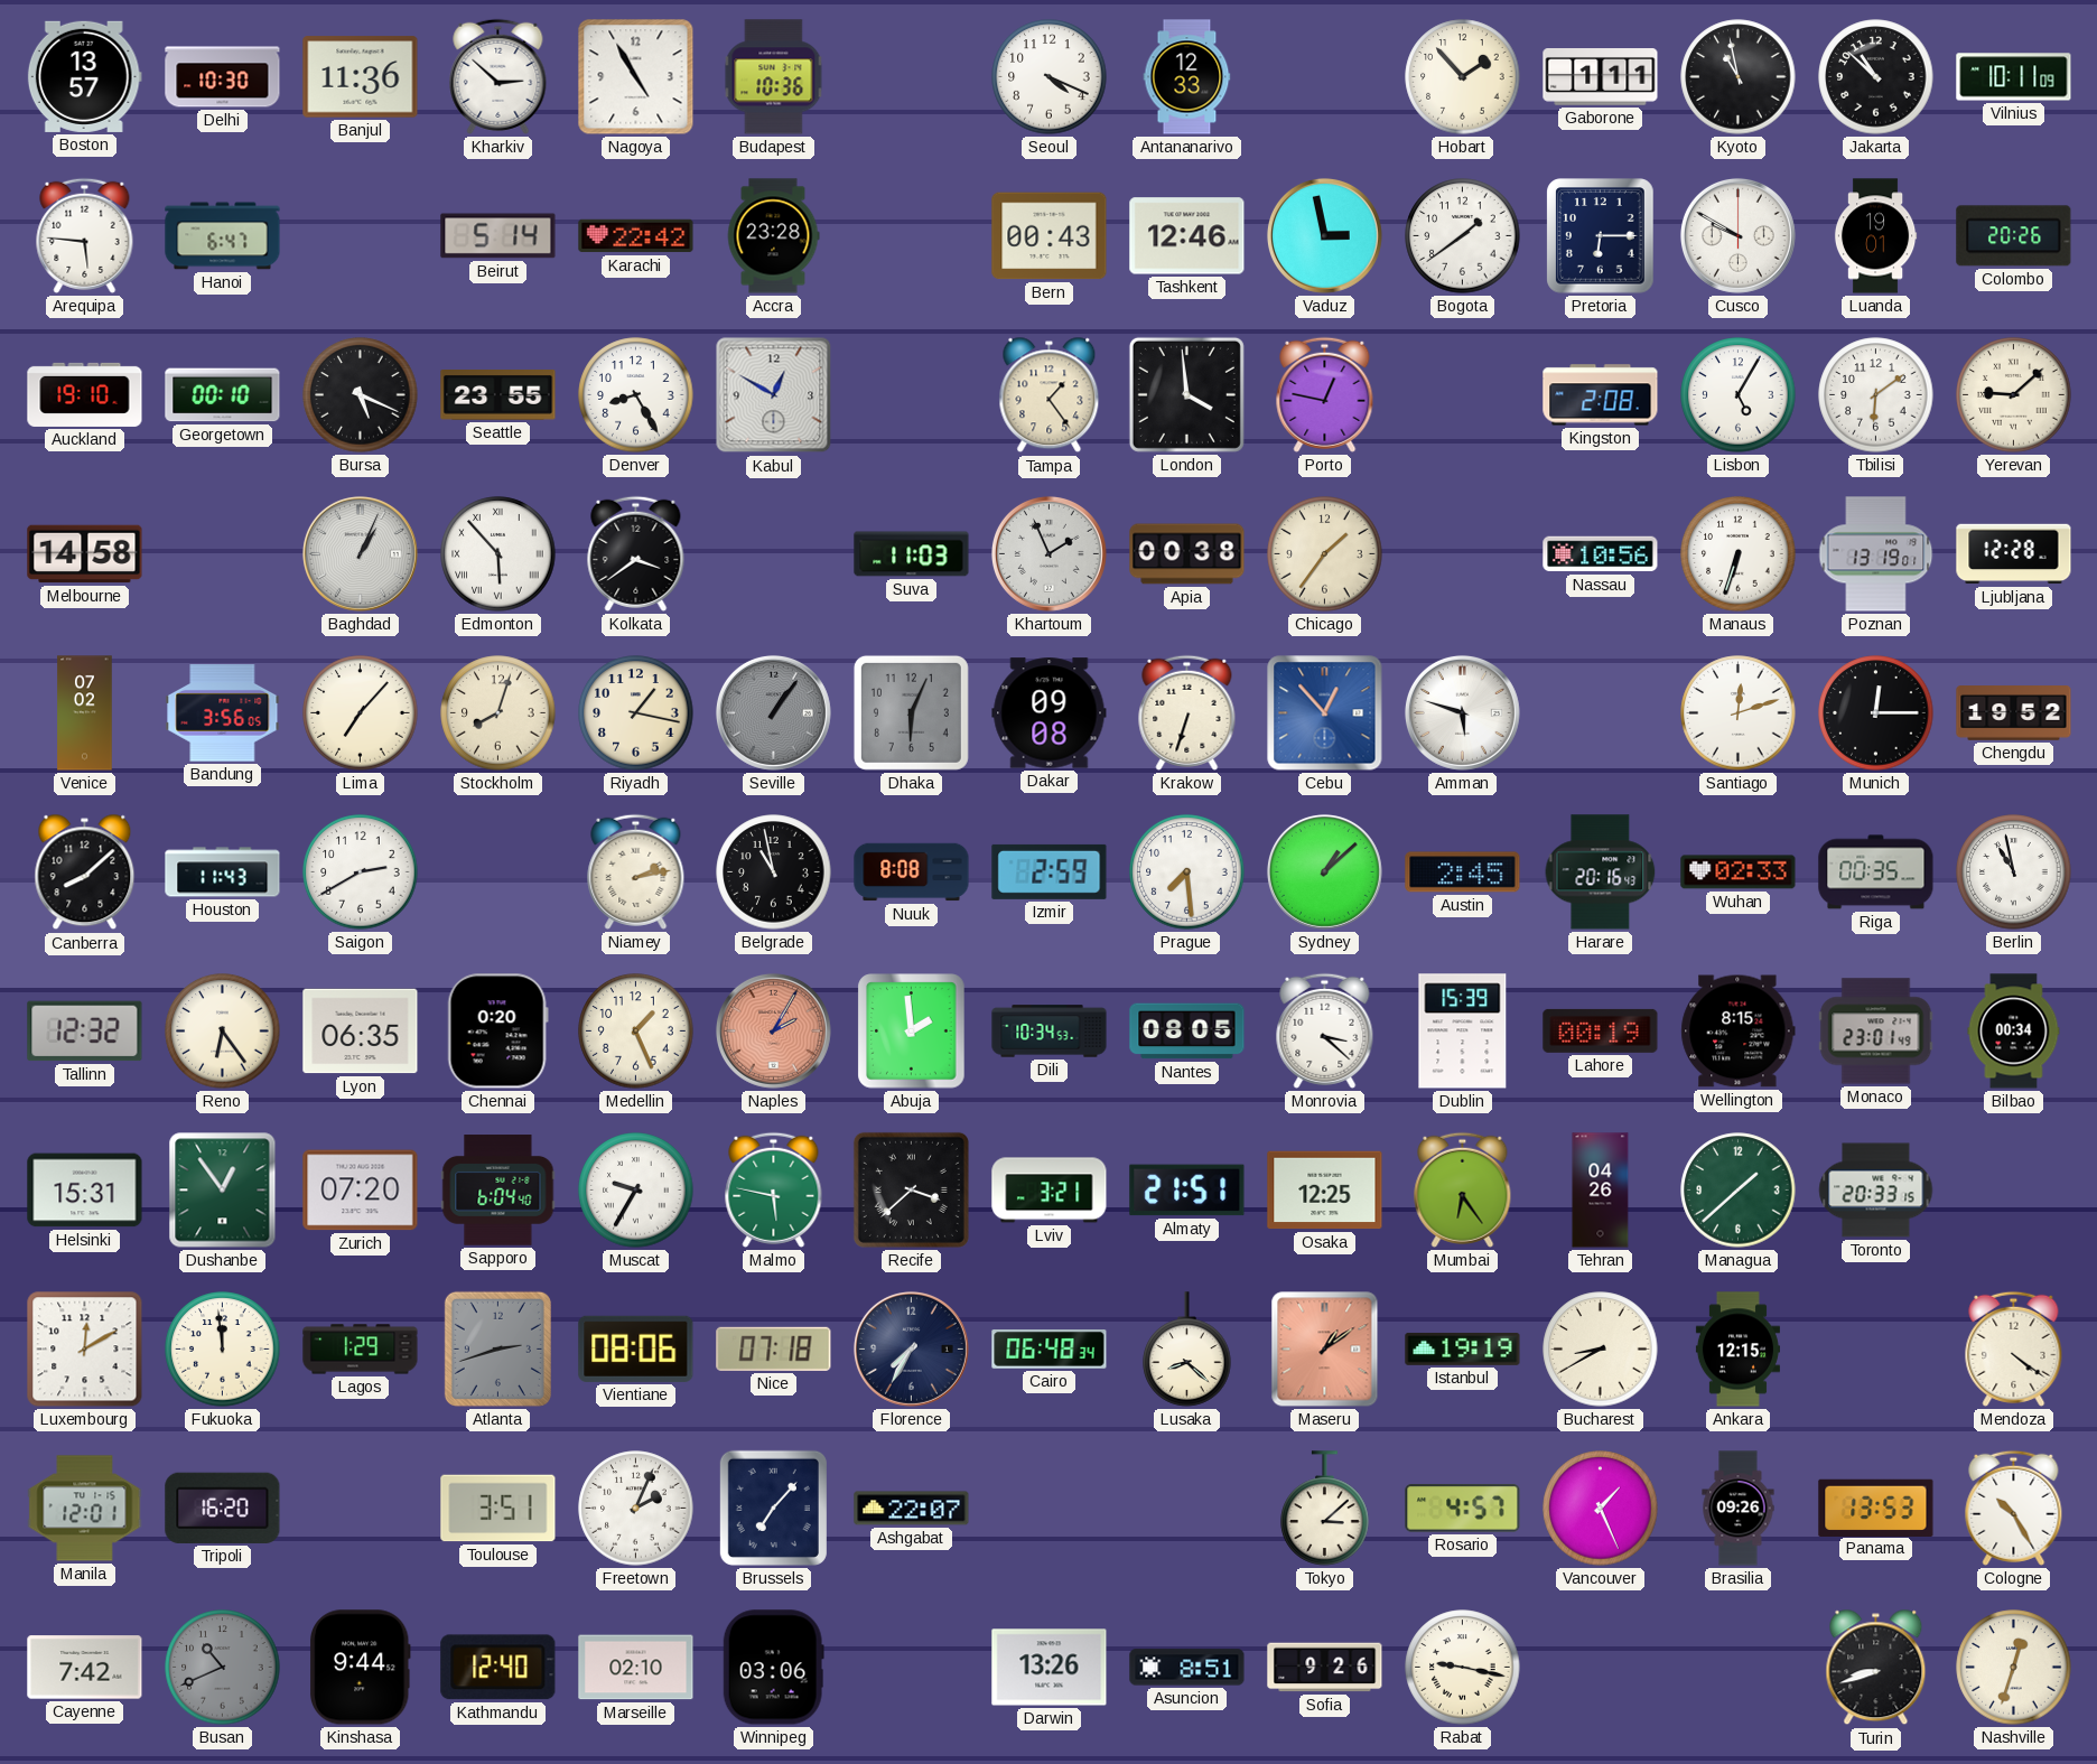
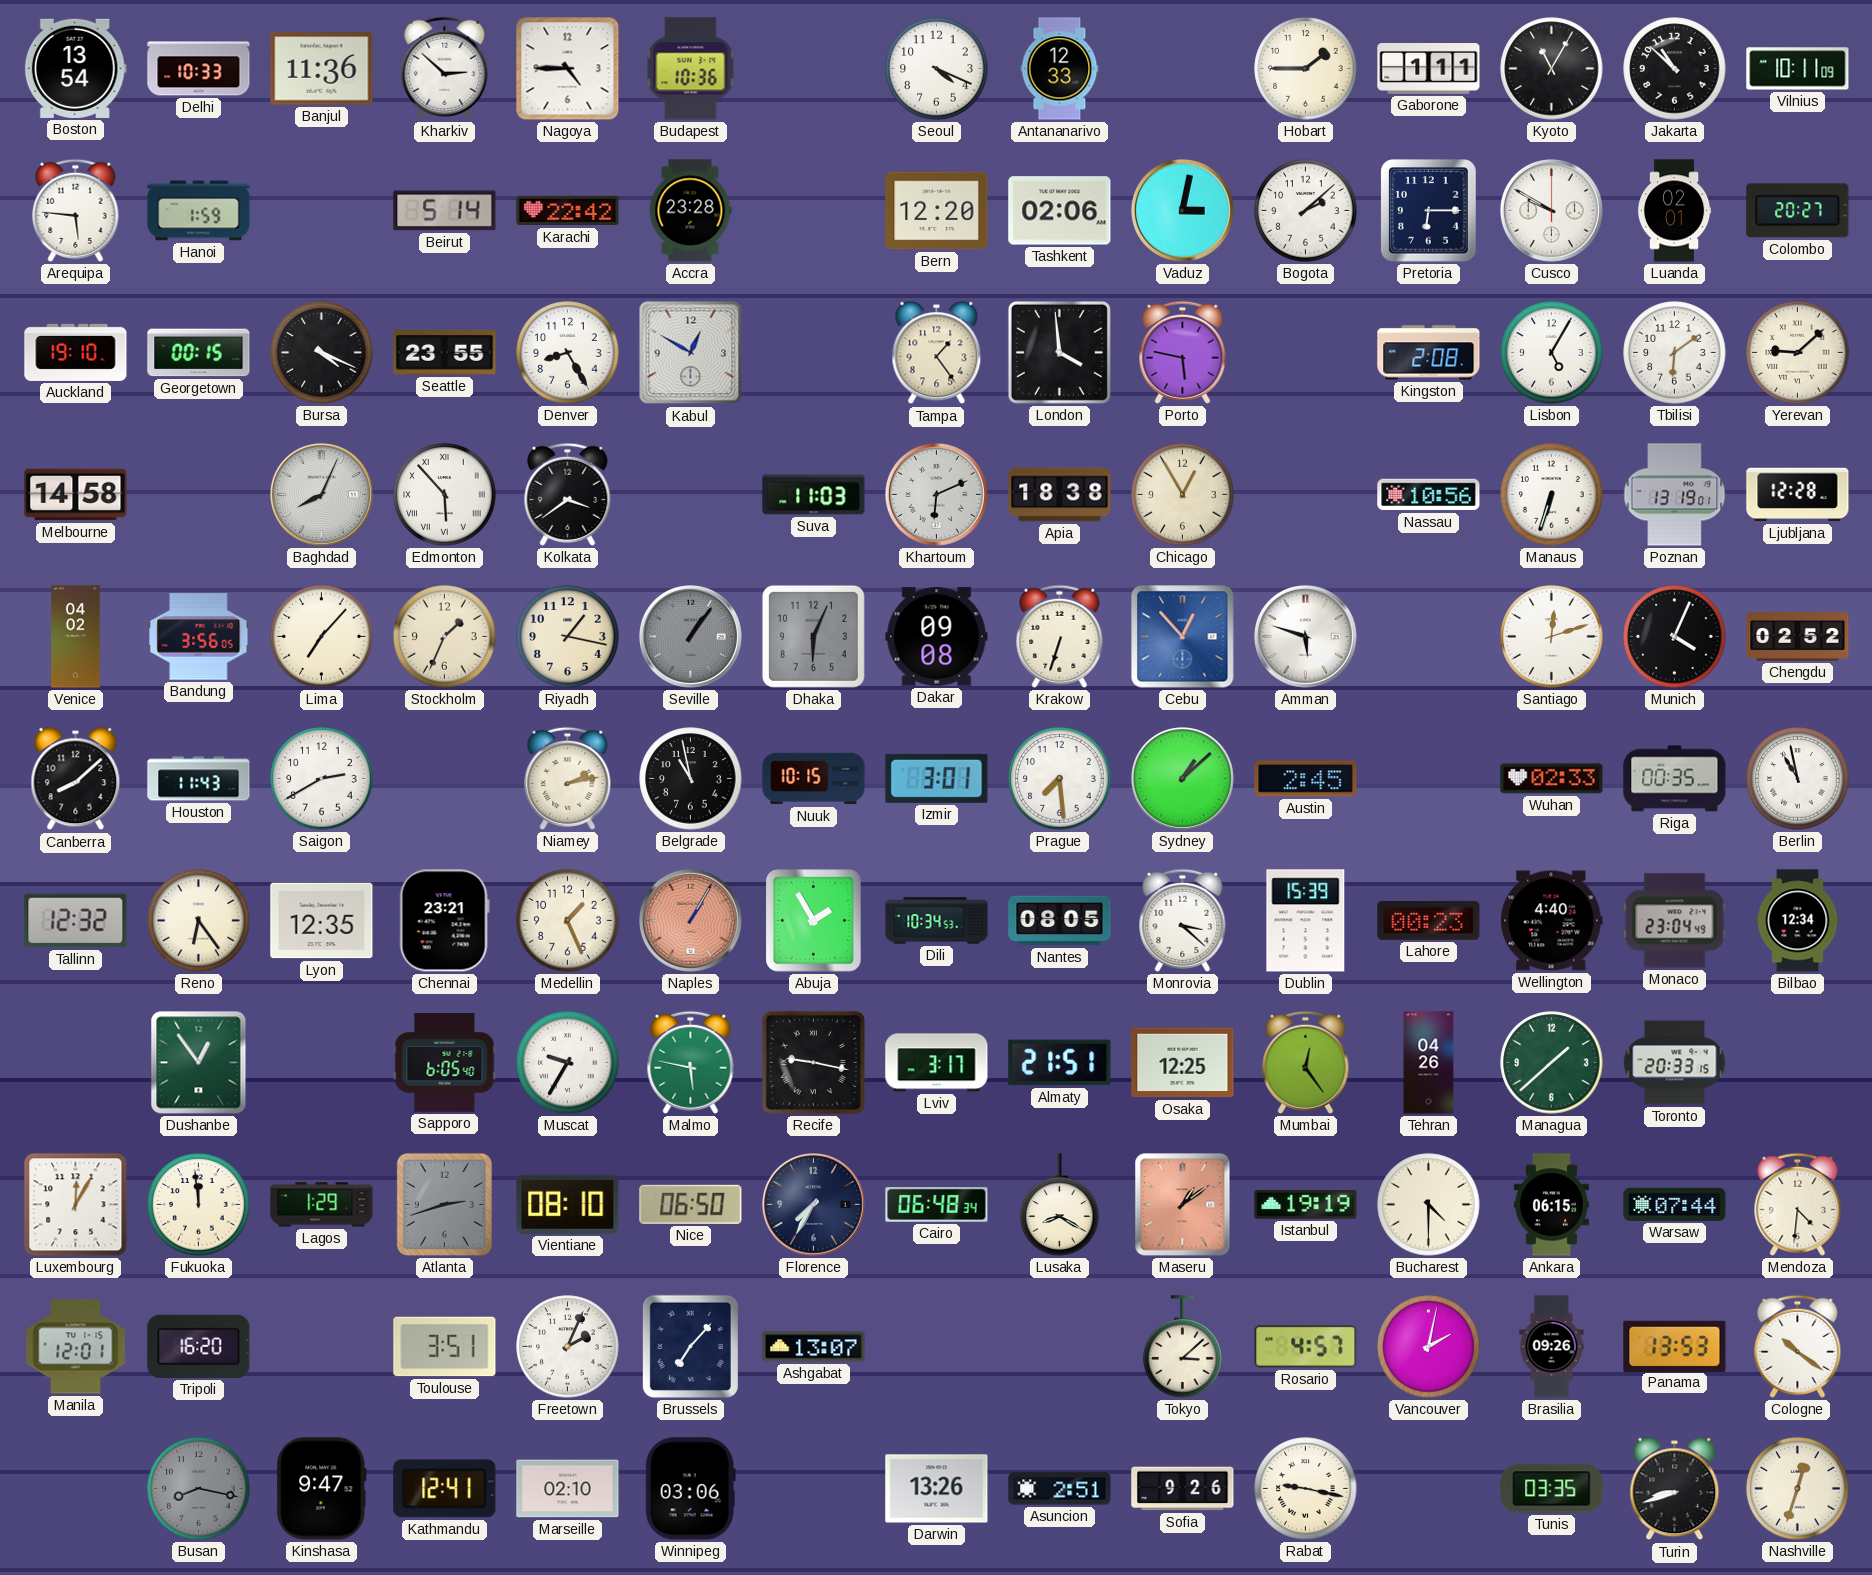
Boston: 13:57 -> 13:54
Delhi: 10:30 -> 10:33
Nagoya: 4:55 -> 4:45
Hobart: 1:53 -> 1:45
Kyoto: 10:58 -> 11:05
Hanoi: 6:47 -> 1:59
Bern: 00:43 -> 12:20
Tashkent: 12:46 -> 02:06
Vaduz: 2:58 -> 3:02
Bogota: 1:39 -> 2:08
Luanda: 19:01 -> 02:01
Colombo: 20:26 -> 20:27
Georgetown: 00:10 -> 00:15
Bursa: 5:19 -> 4:19
Porto: 12:47 -> 5:47
Baghdad: 1:04 -> 8:04
Khartoum: 1:56 -> 6:11
Apia: 00:38 -> 18:38
Chicago: 1:36 -> 12:55
Venice: 07:02 -> 04:02
Stockholm: 8:03 -> 1:34
Munich: 12:15 -> 4:04
Chengdu: 19:52 -> 02:52
Nuuk: 8:08 -> 10:15
Izmir: 2:59 -> 3:01
Harare: 20:16 -> none
Lyon: 06:35 -> 12:35
Chennai: 0:20 -> 23:21
Naples: 2:05 -> 1:05
Abuja: 1:59 -> 1:55
Lahore: 00:19 -> 00:23
Wellington: 8:15 -> 4:40
Monaco: 23:01 -> 23:04
Bilbao: 00:34 -> 12:34
Helsinki: 15:31 -> none
Zurich: 07:20 -> none
Sapporo: 6:04 -> 6:05
Recife: 3:38 -> 9:17
Lviv: 3:21 -> 3:17
Mumbai: 6:24 -> 12:24
Luxembourg: 12:10 -> 12:05
Vientiane: 08:06 -> 08:10
Nice: 07:18 -> 06:50
Lusaka: 8:22 -> 8:20
Bucharest: 8:40 -> 4:30
Ankara: 12:15 -> 06:15
Warsaw: none -> 07:44
Mendoza: 4:21 -> 4:31
Ashgabat: 22:07 -> 13:07
Vancouver: 1:26 -> 2:02
Cologne: 10:25 -> 10:21
Cayenne: 7:42 -> none
Busan: 10:41 -> 8:17
Kinshasa: 9:44 -> 9:47
Kathmandu: 12:40 -> 12:41
Asuncion: 8:51 -> 2:51
Tunis: none -> 03:35
